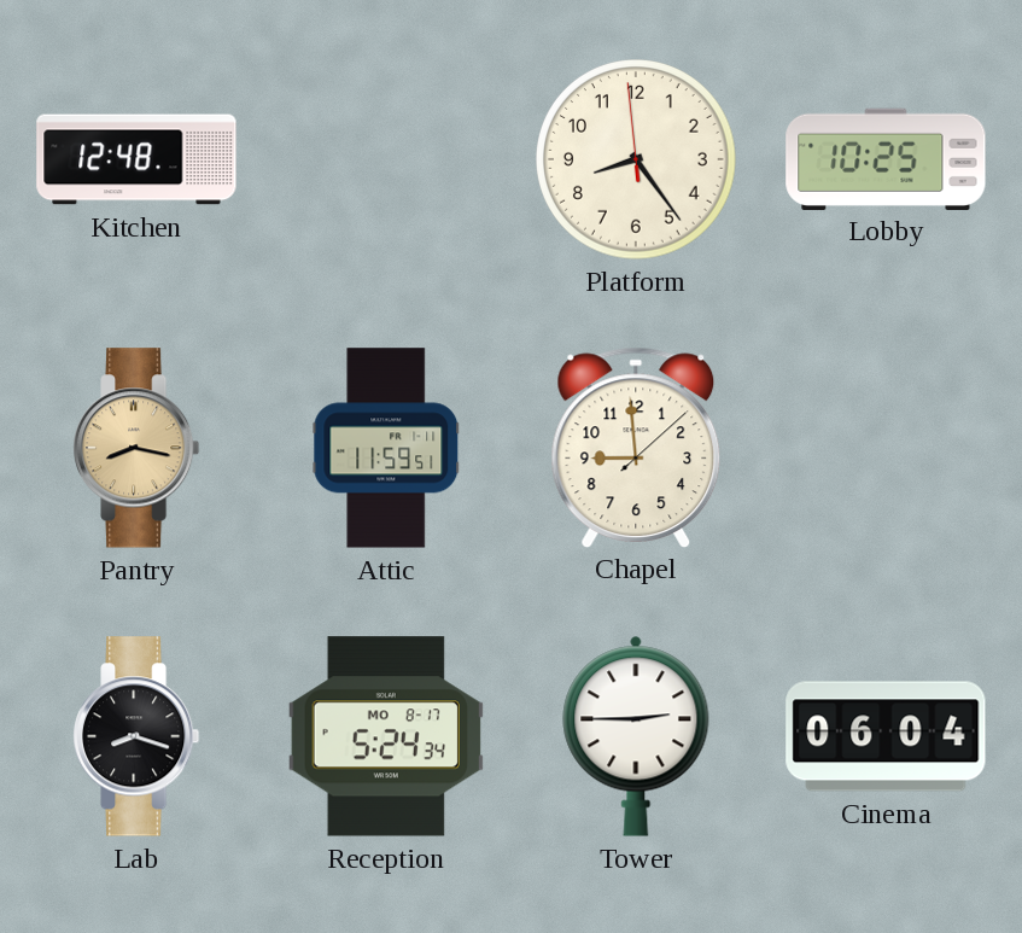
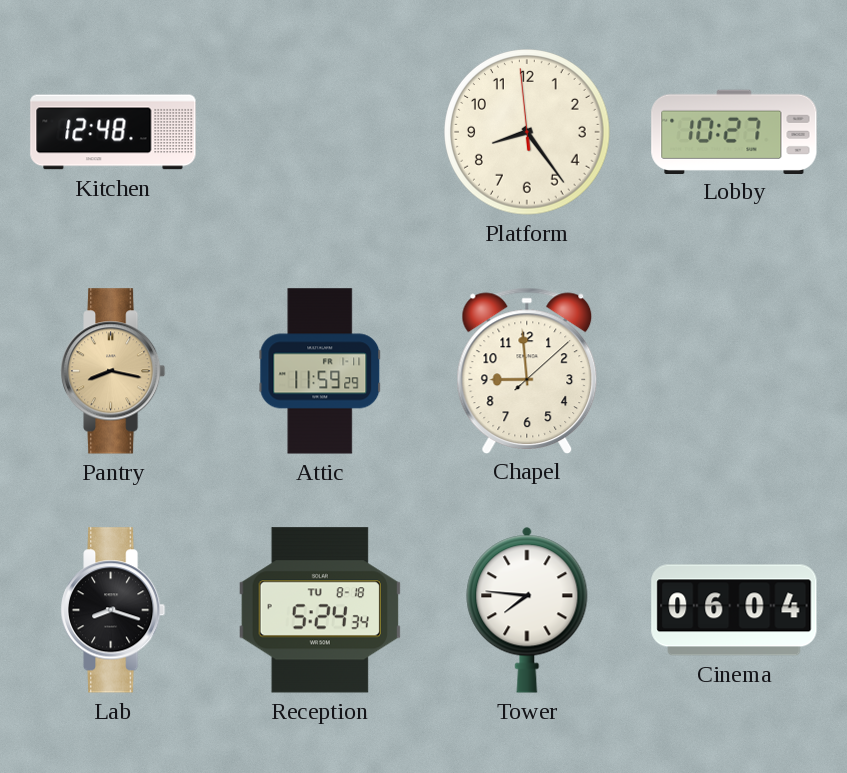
Lobby: 10:25 -> 10:27
Attic: 11:59:51 -> 11:59:29
Reception date: MO 8-17 -> TU 8-18
Tower: 2:45 -> 7:46
